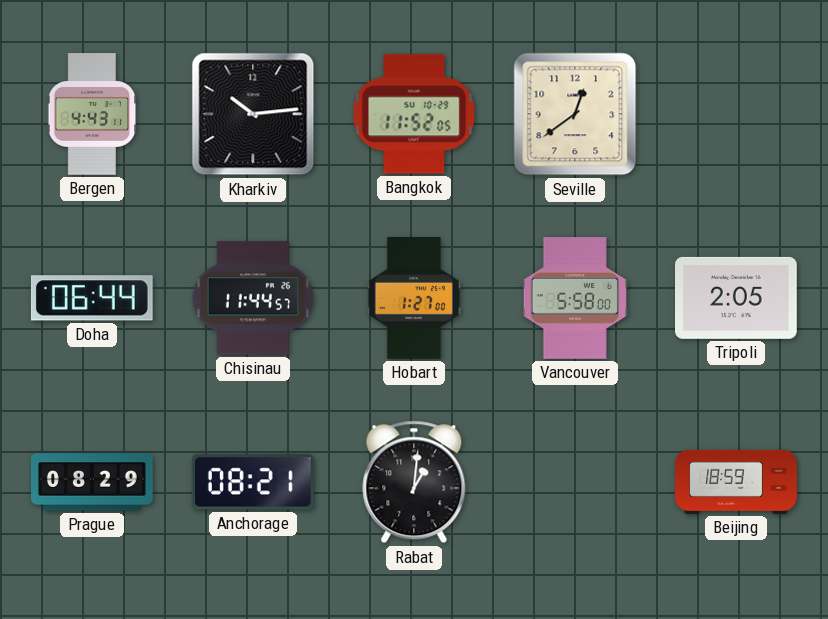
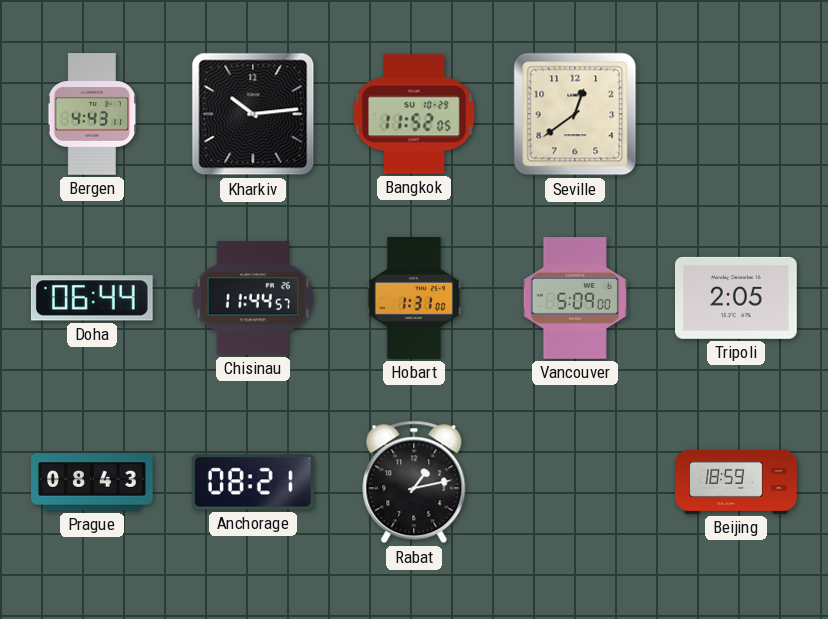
Hobart: 1:27 -> 1:31
Vancouver: 5:58 -> 5:09
Prague: 08:29 -> 08:43
Rabat: 1:01 -> 1:13
